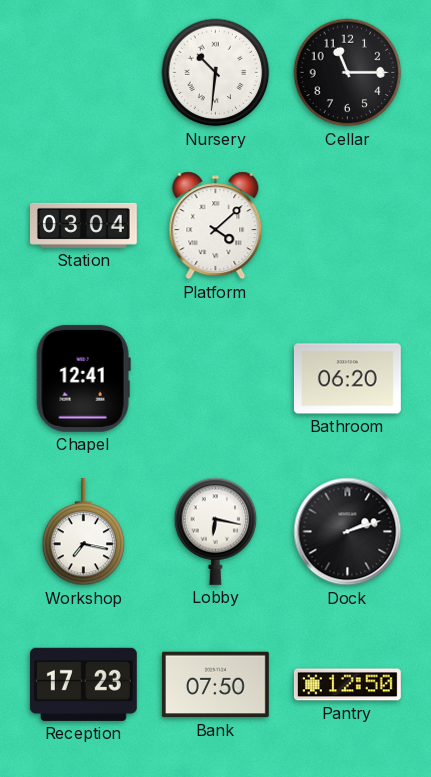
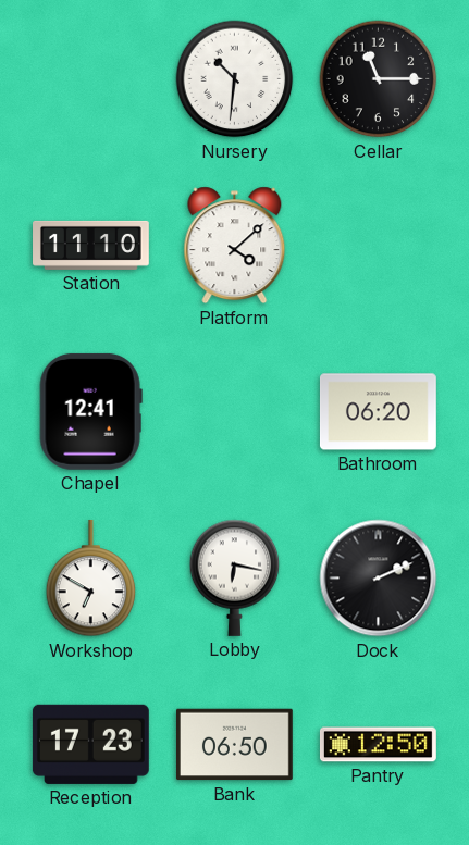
Station: 03:04 -> 11:10
Workshop: 7:17 -> 6:50
Dock: 2:12 -> 2:11
Bank: 07:50 -> 06:50
